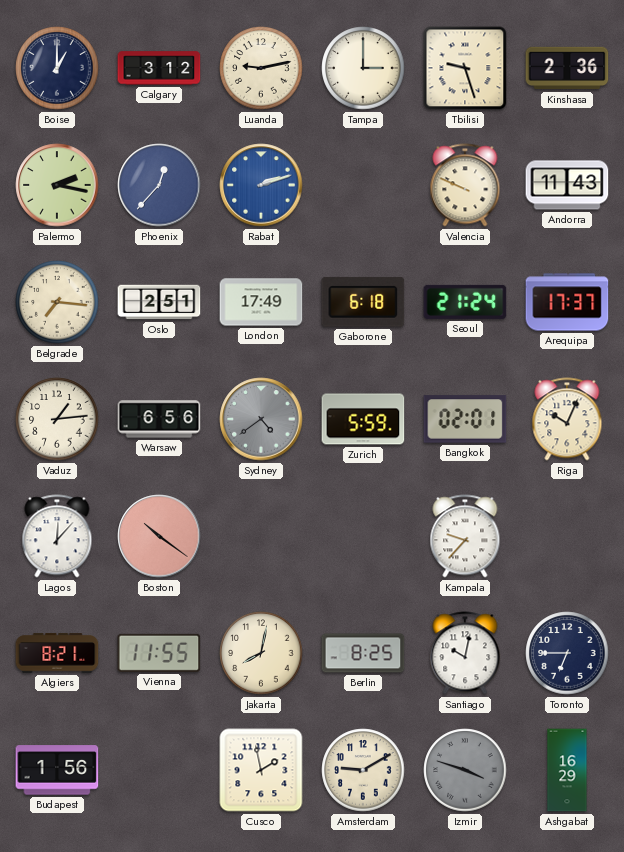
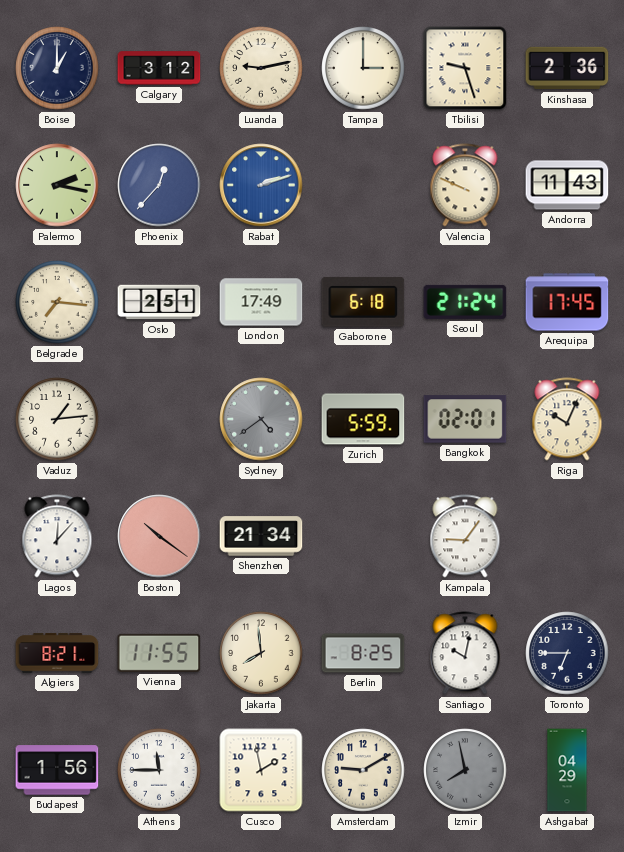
Arequipa: 17:37 -> 17:45
Warsaw: 6:56 -> none
Shenzhen: none -> 21:34
Kampala: 9:37 -> 9:06
Jakarta: 8:02 -> 7:59
Athens: none -> 11:45
Izmir: 3:48 -> 7:58
Ashgabat: 16:29 -> 04:29
